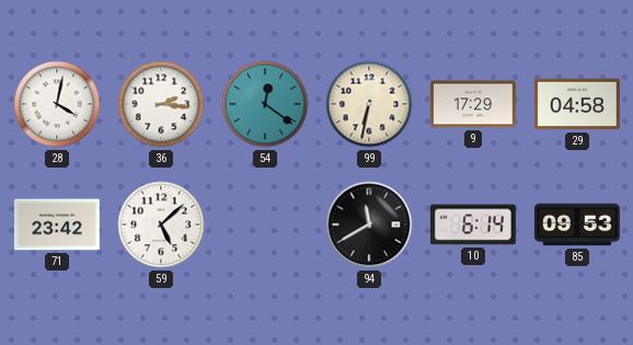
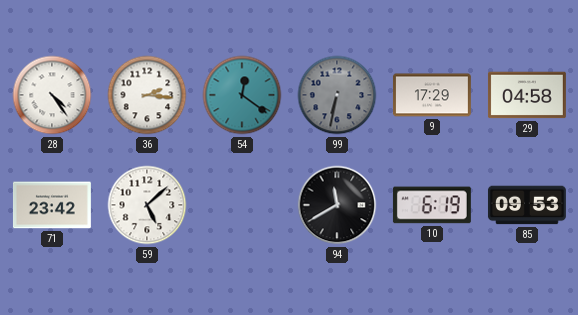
28: 4:02 -> 4:24
99 dial: cream -> grey
10: 6:14 -> 6:19
